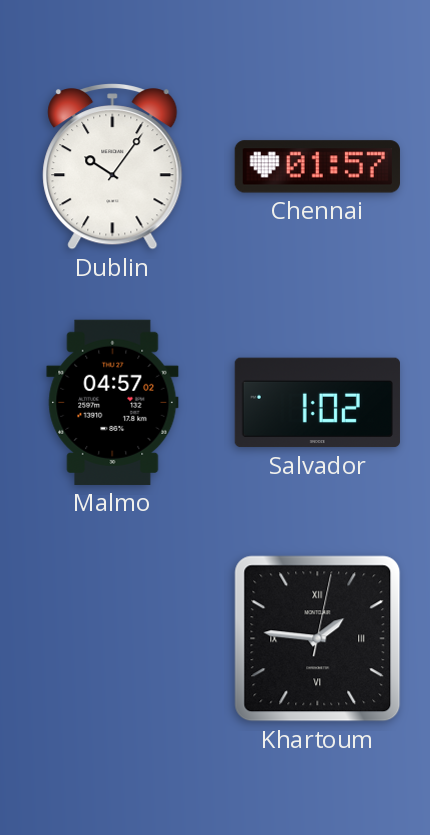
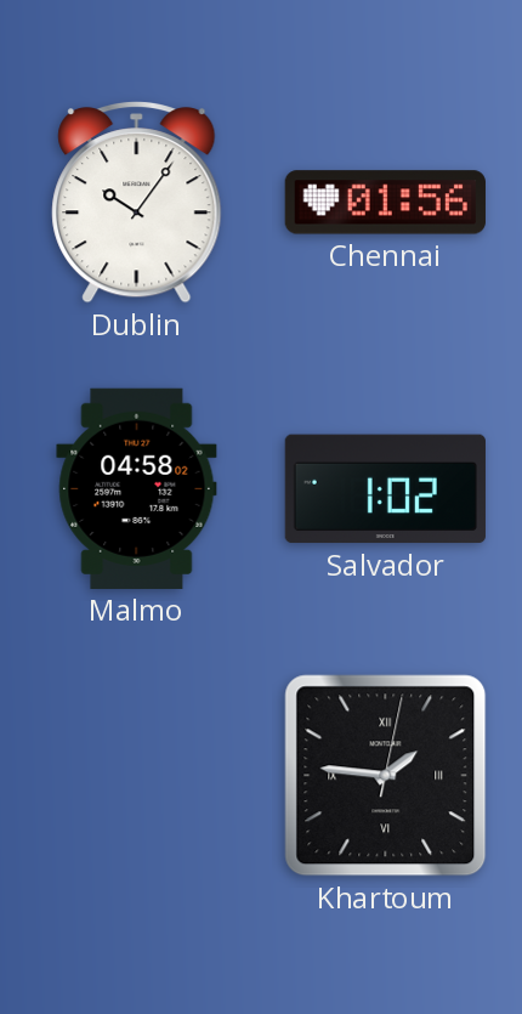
Chennai: 01:57 -> 01:56
Malmo: 04:57 -> 04:58
